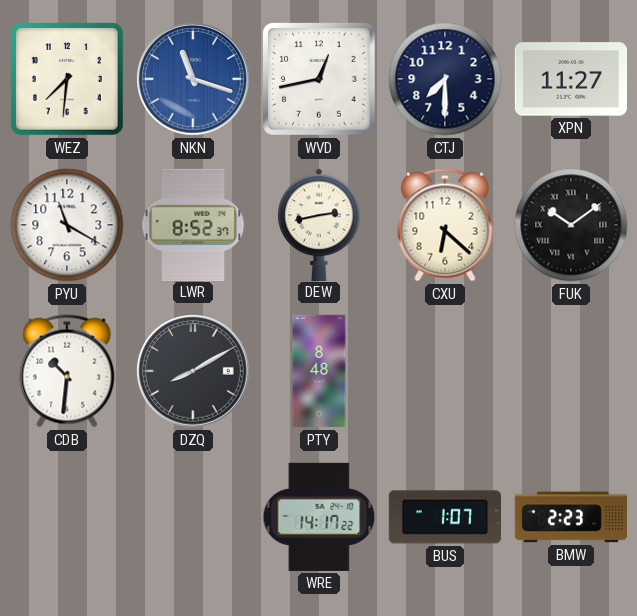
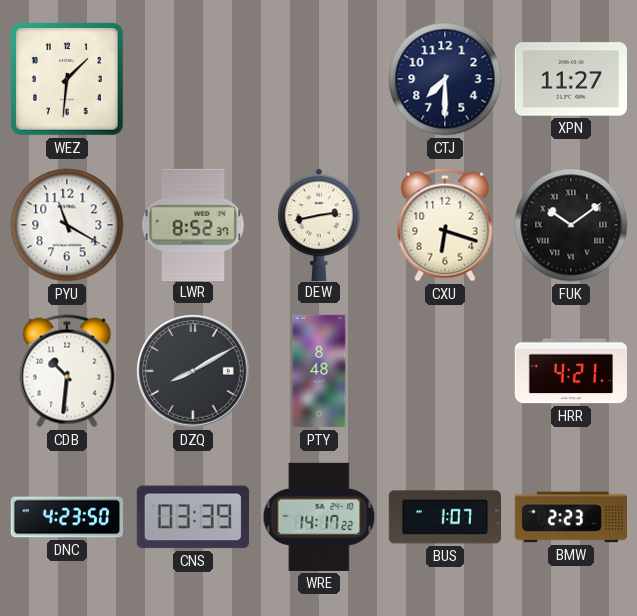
WEZ: 7:31 -> 1:31
NKN: 11:18 -> none
WVD: 12:43 -> none
CXU: 6:22 -> 6:18
HRR: none -> 4:21
DNC: none -> 4:23
CNS: none -> 03:39
